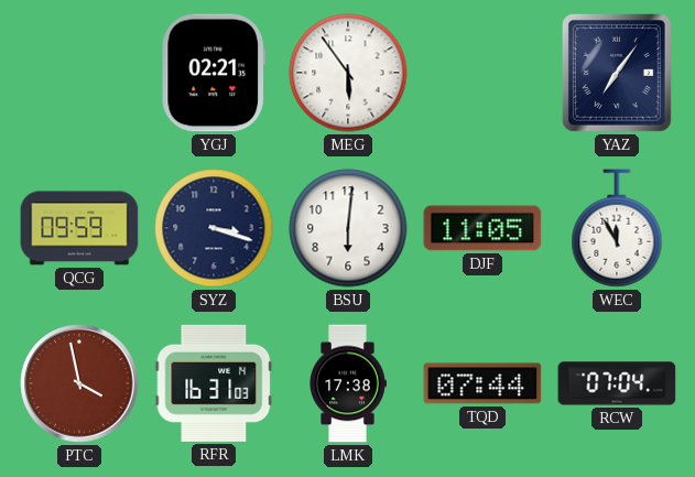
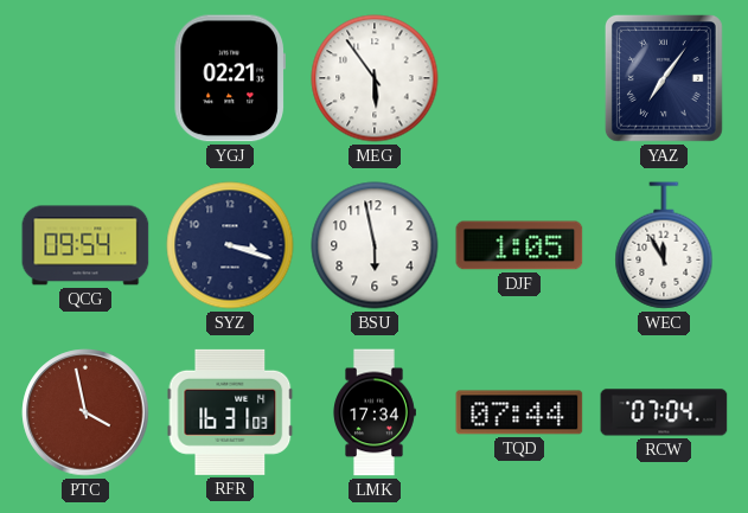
QCG: 09:59 -> 09:54
BSU: 6:01 -> 5:58
DJF: 11:05 -> 1:05
LMK: 17:38 -> 17:34
